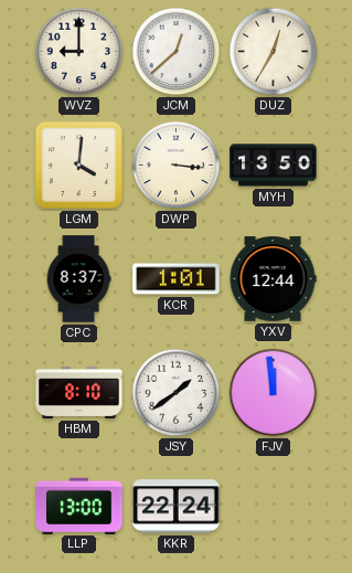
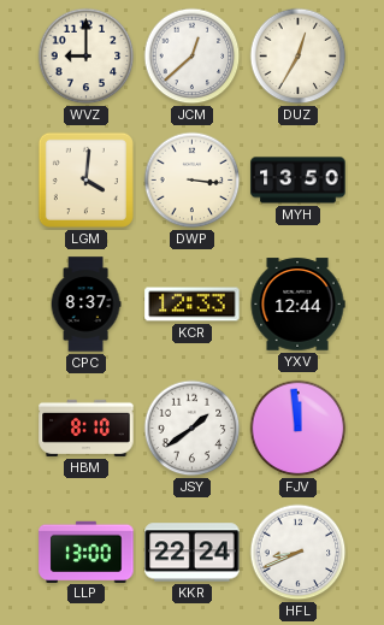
KCR: 1:01 -> 12:33
HFL: none -> 8:41
